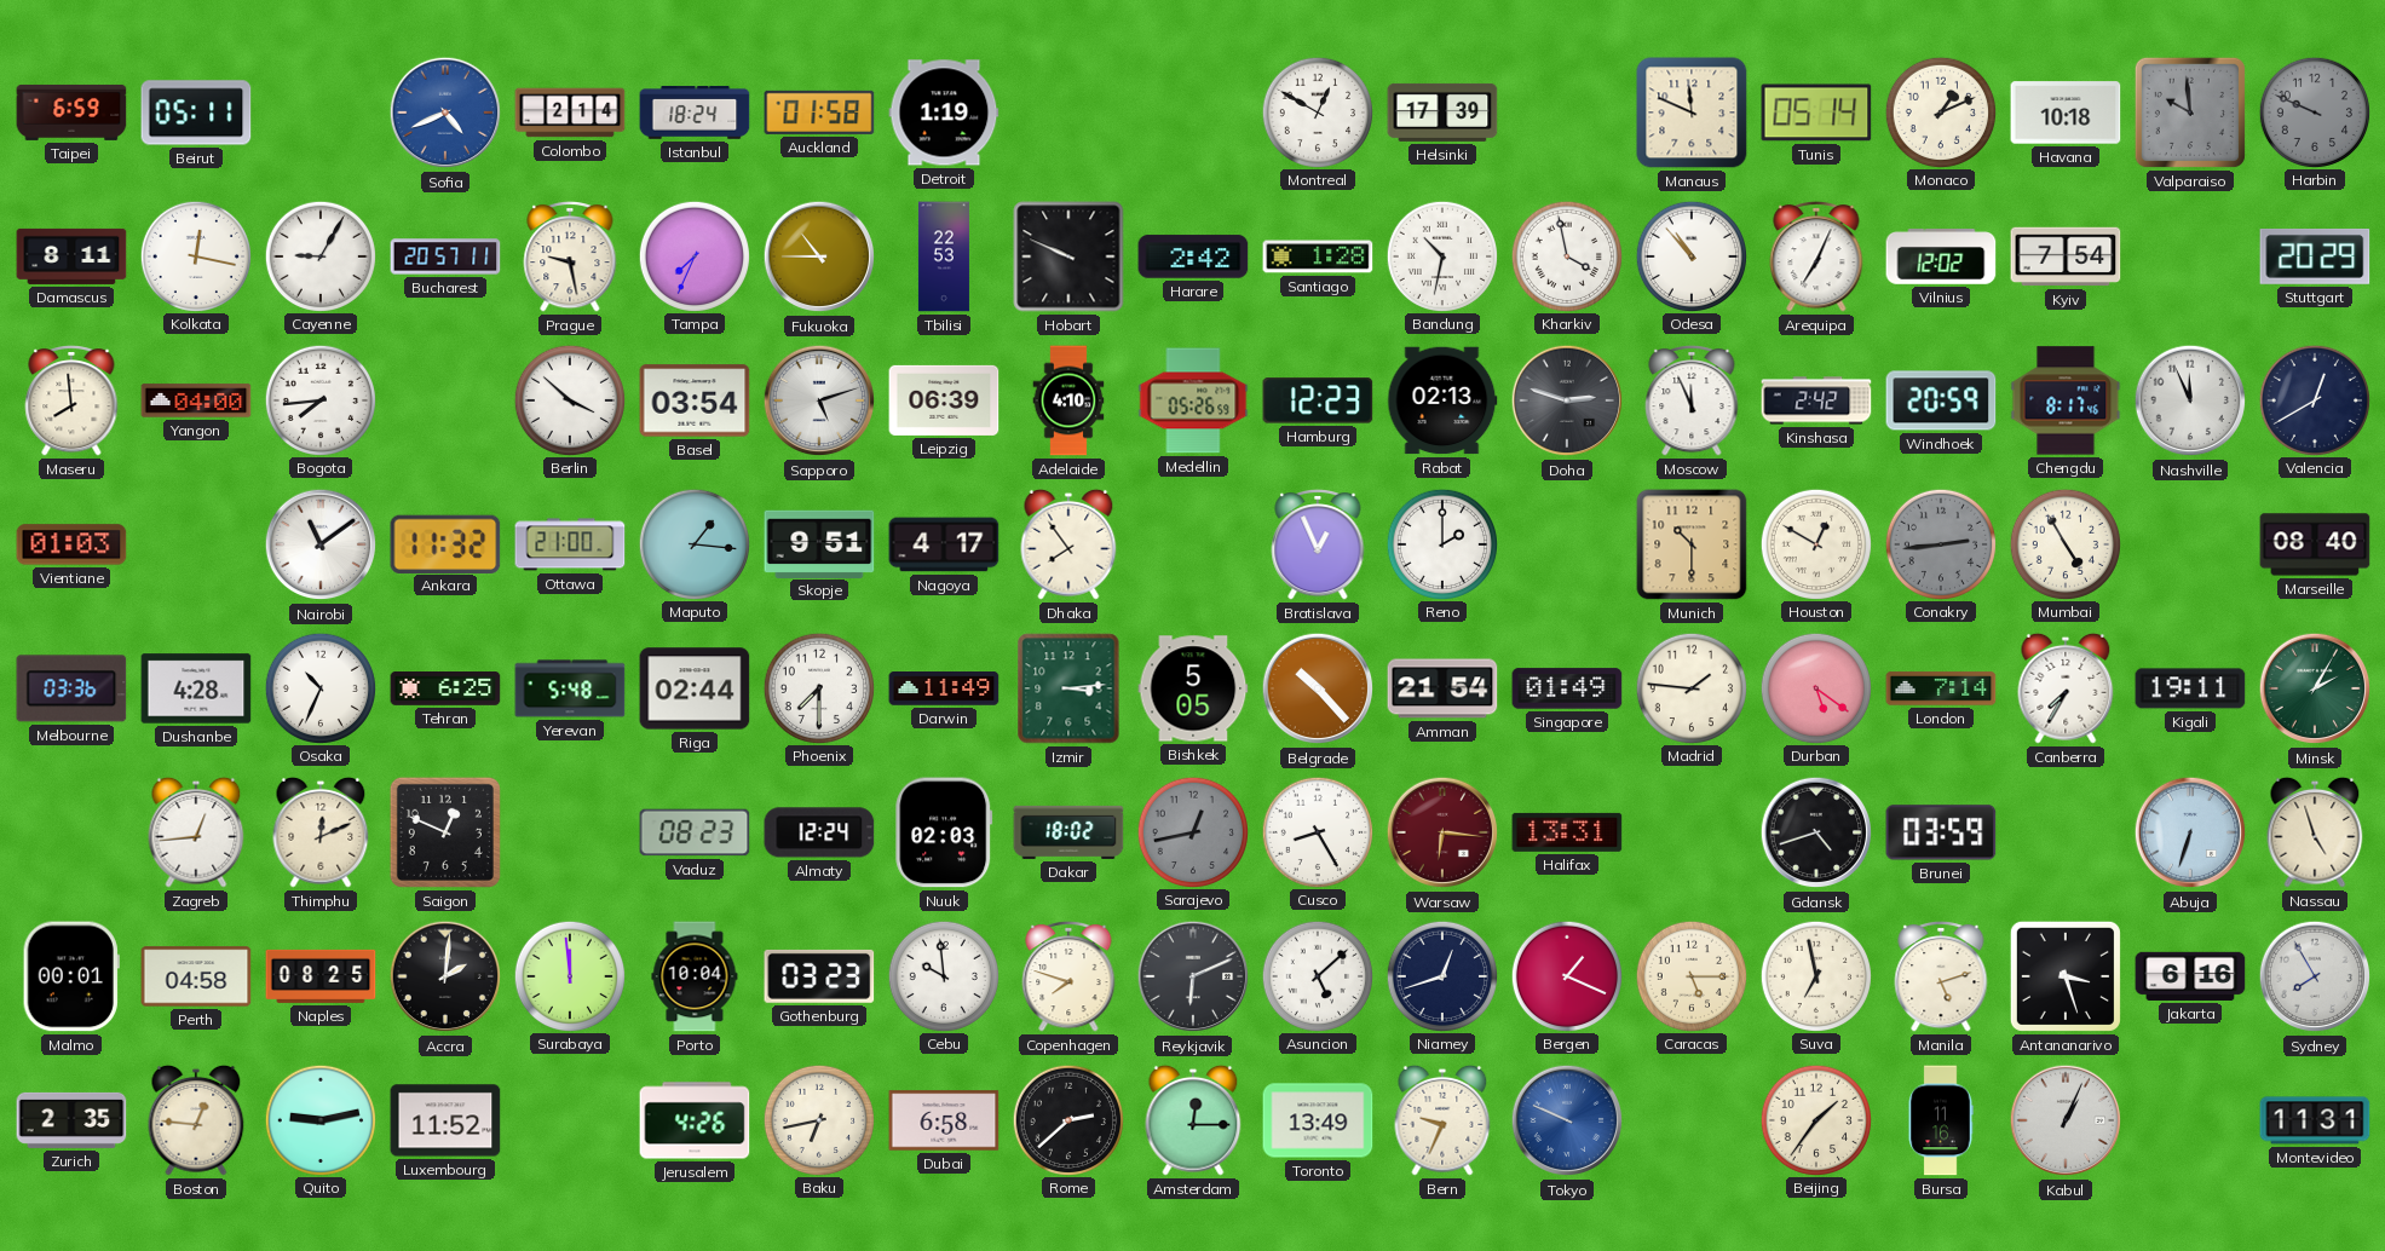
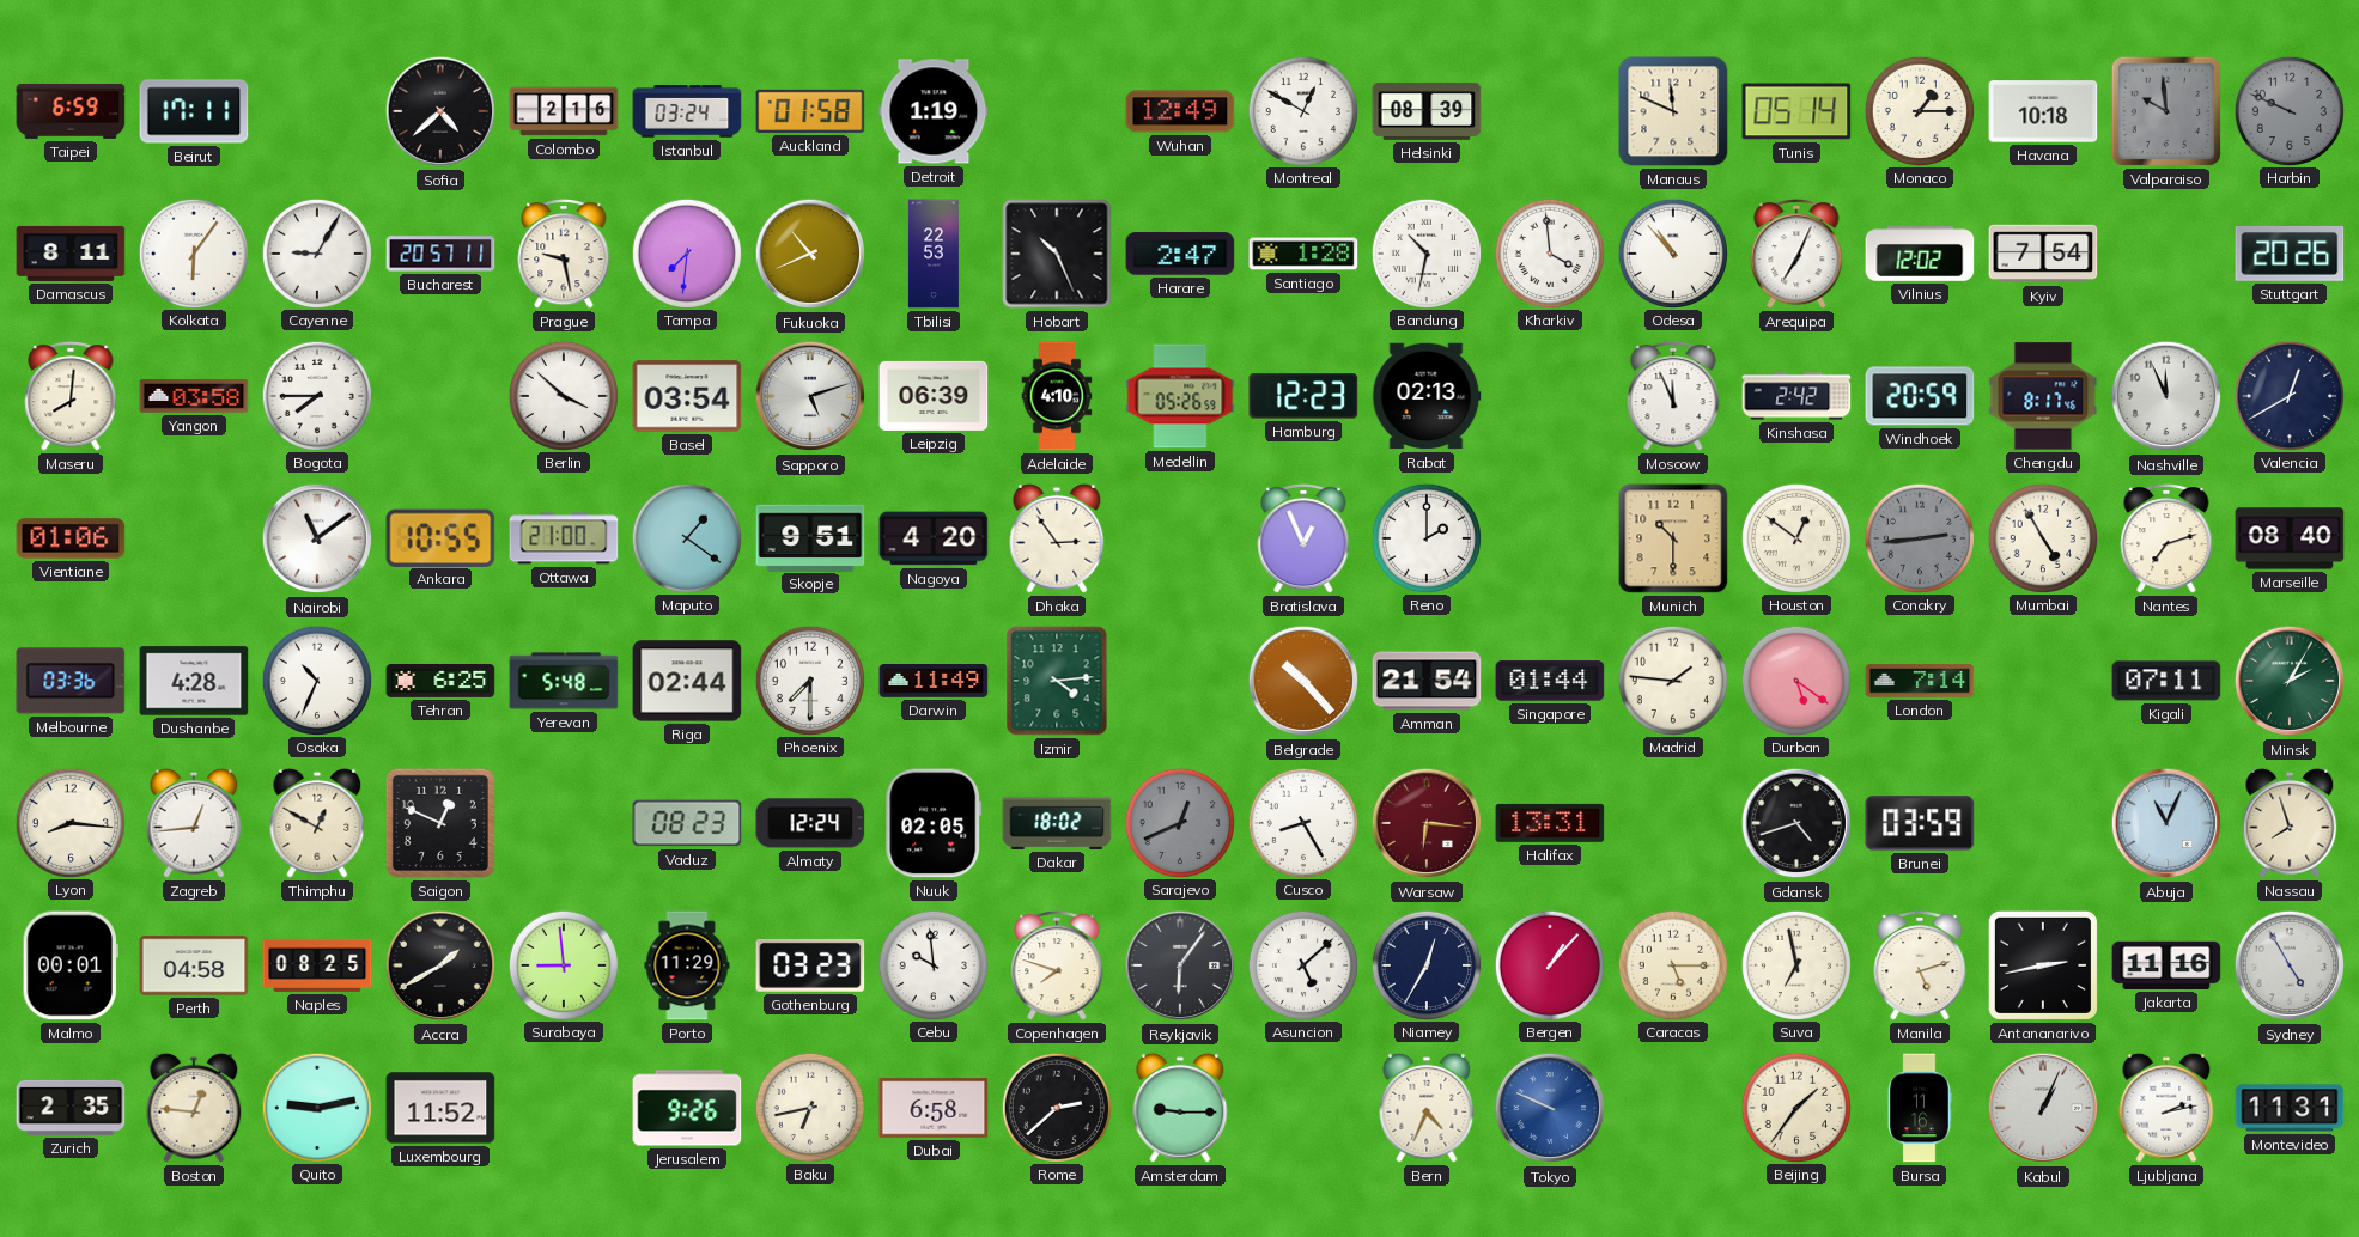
Beirut: 05:11 -> 17:11
Sofia: 4:41 -> 4:38
Sofia dial: blue -> black
Colombo: 2:14 -> 2:16
Istanbul: 18:24 -> 03:24
Wuhan: none -> 12:49
Helsinki: 17:39 -> 08:39
Monaco: 1:11 -> 1:15
Kolkata: 12:17 -> 6:06
Tampa: 7:34 -> 7:31
Fukuoka: 10:45 -> 10:41
Hobart: 9:49 -> 10:26
Harare: 2:42 -> 2:47
Kharkiv: 3:58 -> 3:59
Stuttgart: 20:29 -> 20:26
Maseru: 7:59 -> 8:01
Yangon: 04:00 -> 03:58
Bogota: 7:44 -> 7:45
Doha: 2:48 -> none
Vientiane: 01:03 -> 01:06
Ankara: 11:32 -> 10:55
Maputo: 1:16 -> 1:21
Nagoya: 4:17 -> 4:20
Dhaka: 7:54 -> 2:54
Houston: 12:50 -> 12:51
Nantes: none -> 7:12
Izmir: 3:14 -> 4:14
Bishkek: 5:05 -> none
Singapore: 01:49 -> 01:44
Canberra: 7:35 -> none
Kigali: 19:11 -> 07:11
Lyon: none -> 8:16
Thimphu: 12:11 -> 12:50
Nuuk: 02:03 -> 02:05
Sarajevo: 12:43 -> 12:41
Abuja: 6:33 -> 11:04
Nassau: 4:57 -> 7:57
Accra: 2:01 -> 1:40
Surabaya: 11:59 -> 8:59
Porto: 10:04 -> 11:29
Reykjavik: 6:11 -> 6:06
Niamey: 12:42 -> 12:35
Bergen: 1:19 -> 1:07
Antananarivo: 3:27 -> 2:43
Jakarta: 6:16 -> 11:16
Sydney: 7:55 -> 4:55
Jerusalem: 4:26 -> 9:26
Amsterdam: 12:15 -> 9:15
Toronto: 13:49 -> none
Bern: 9:34 -> 4:34
Ljubljana: none -> 2:13
